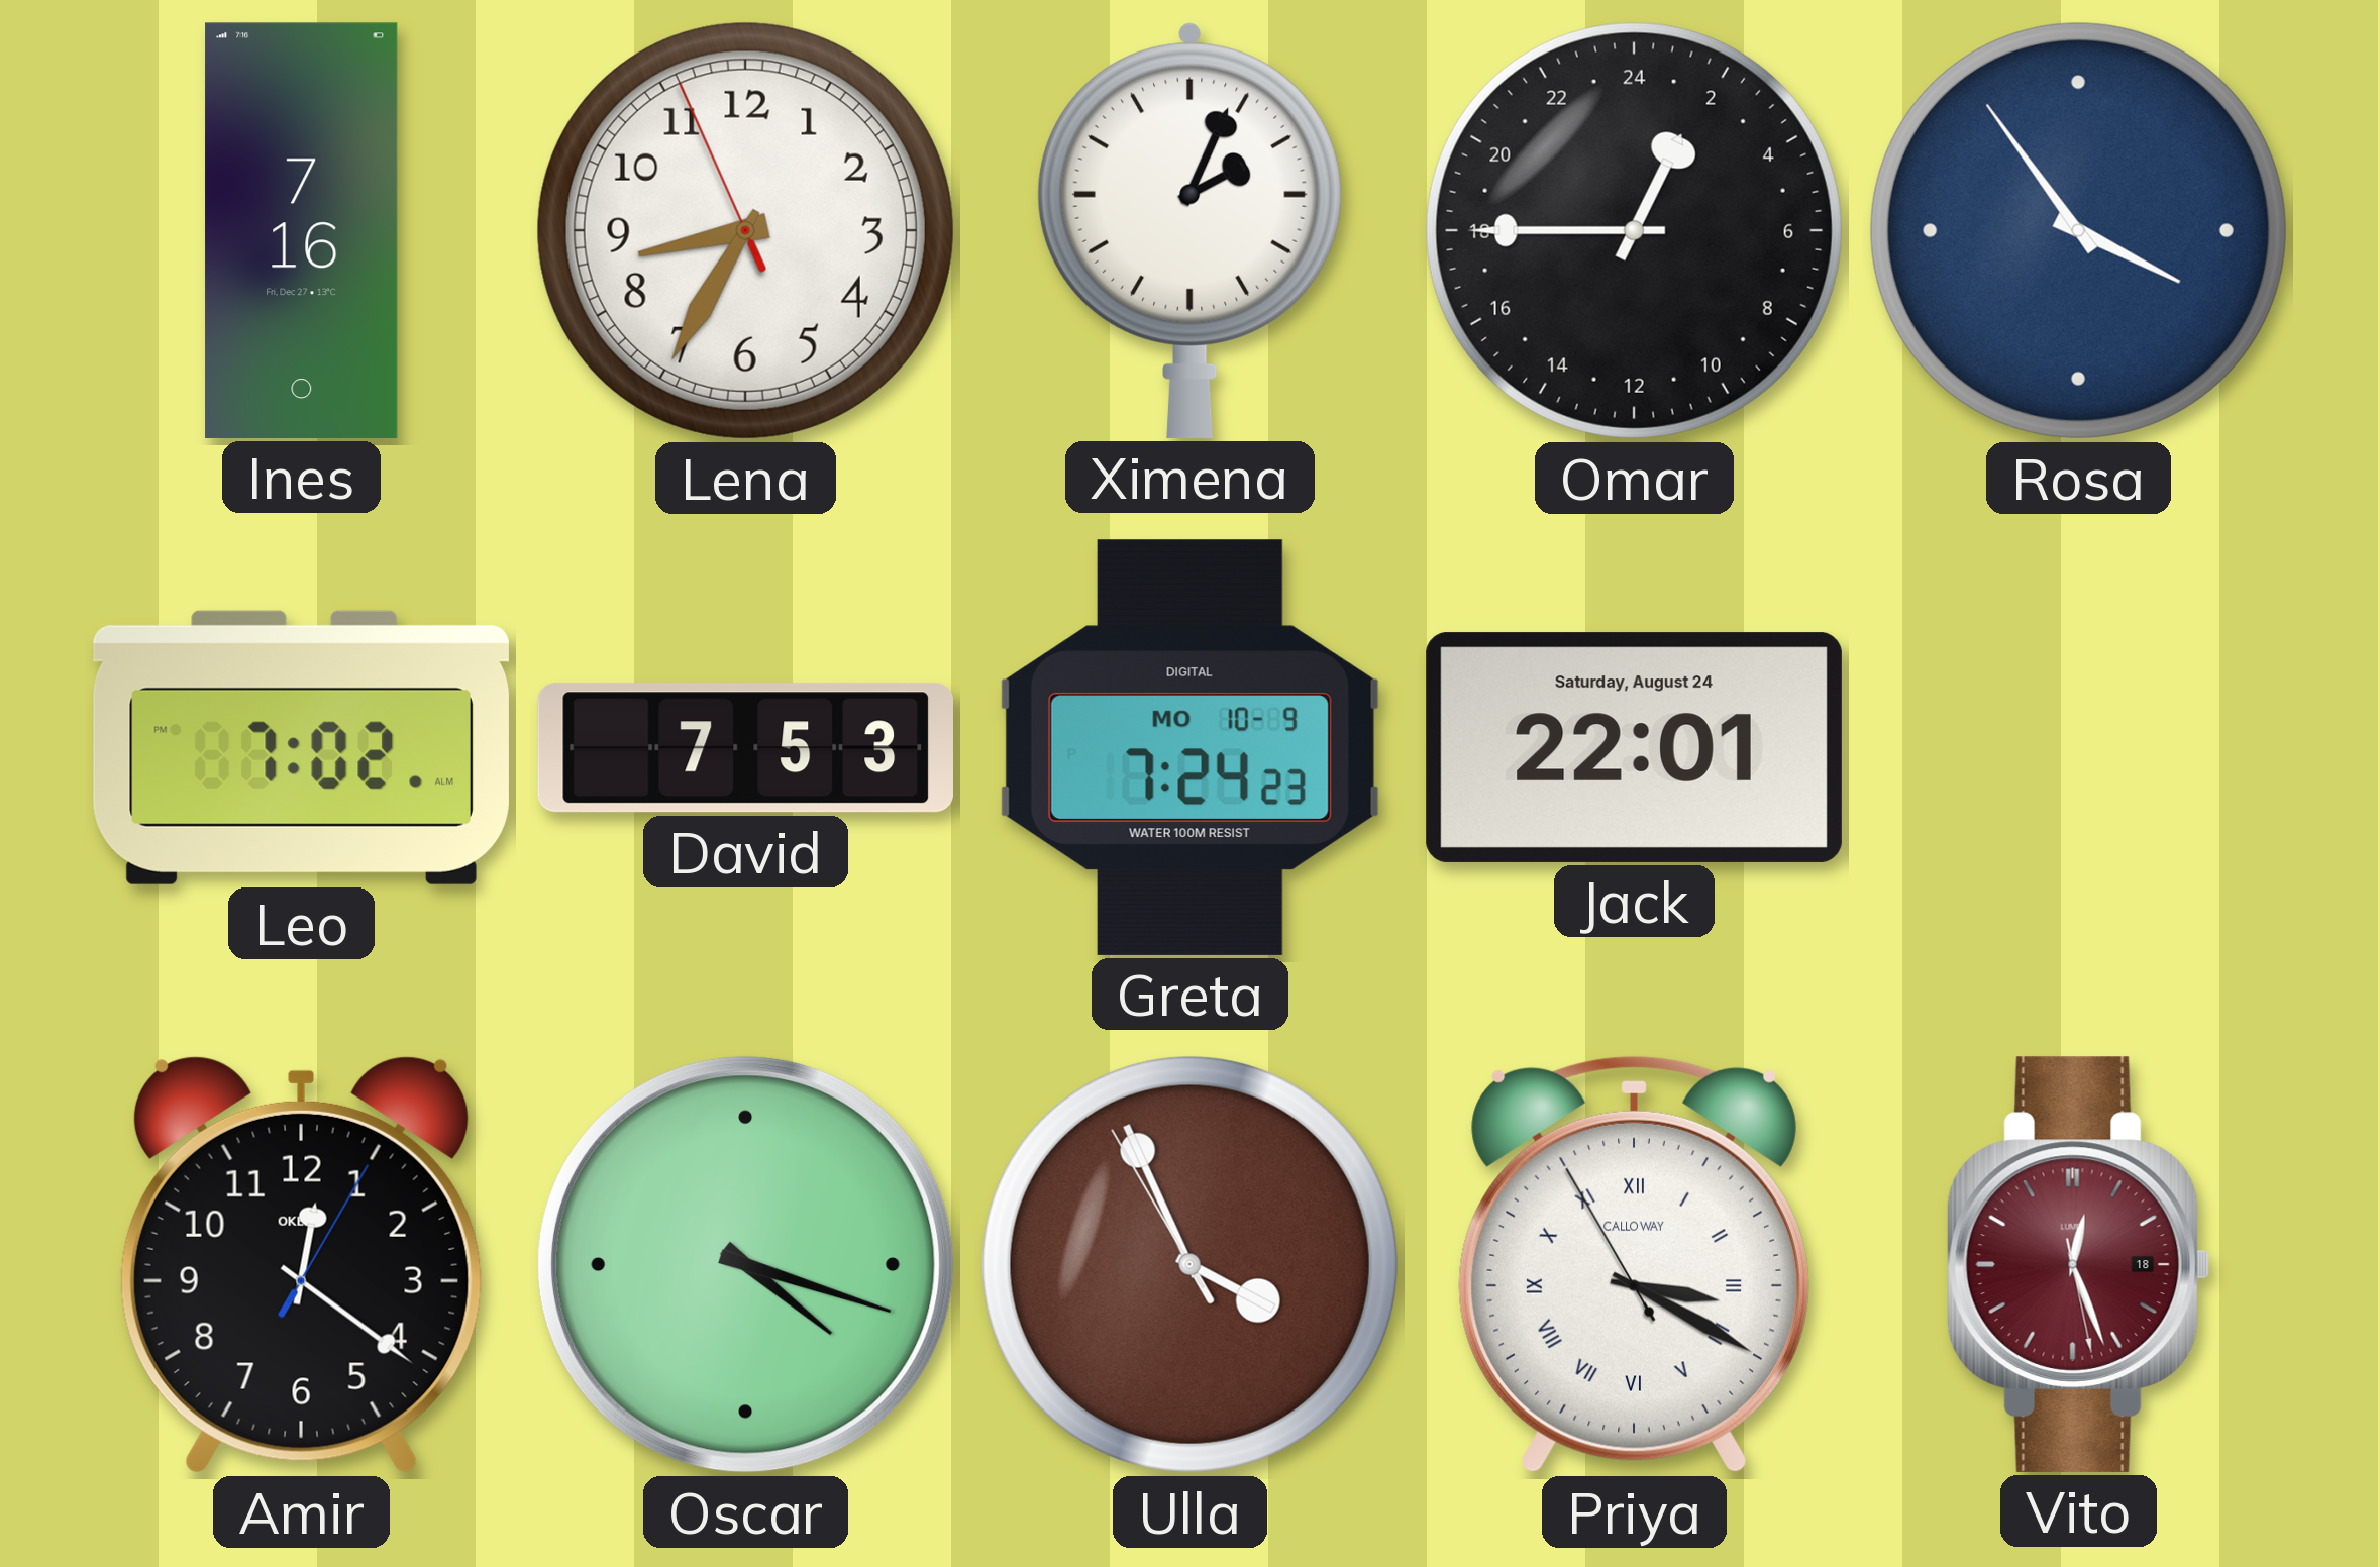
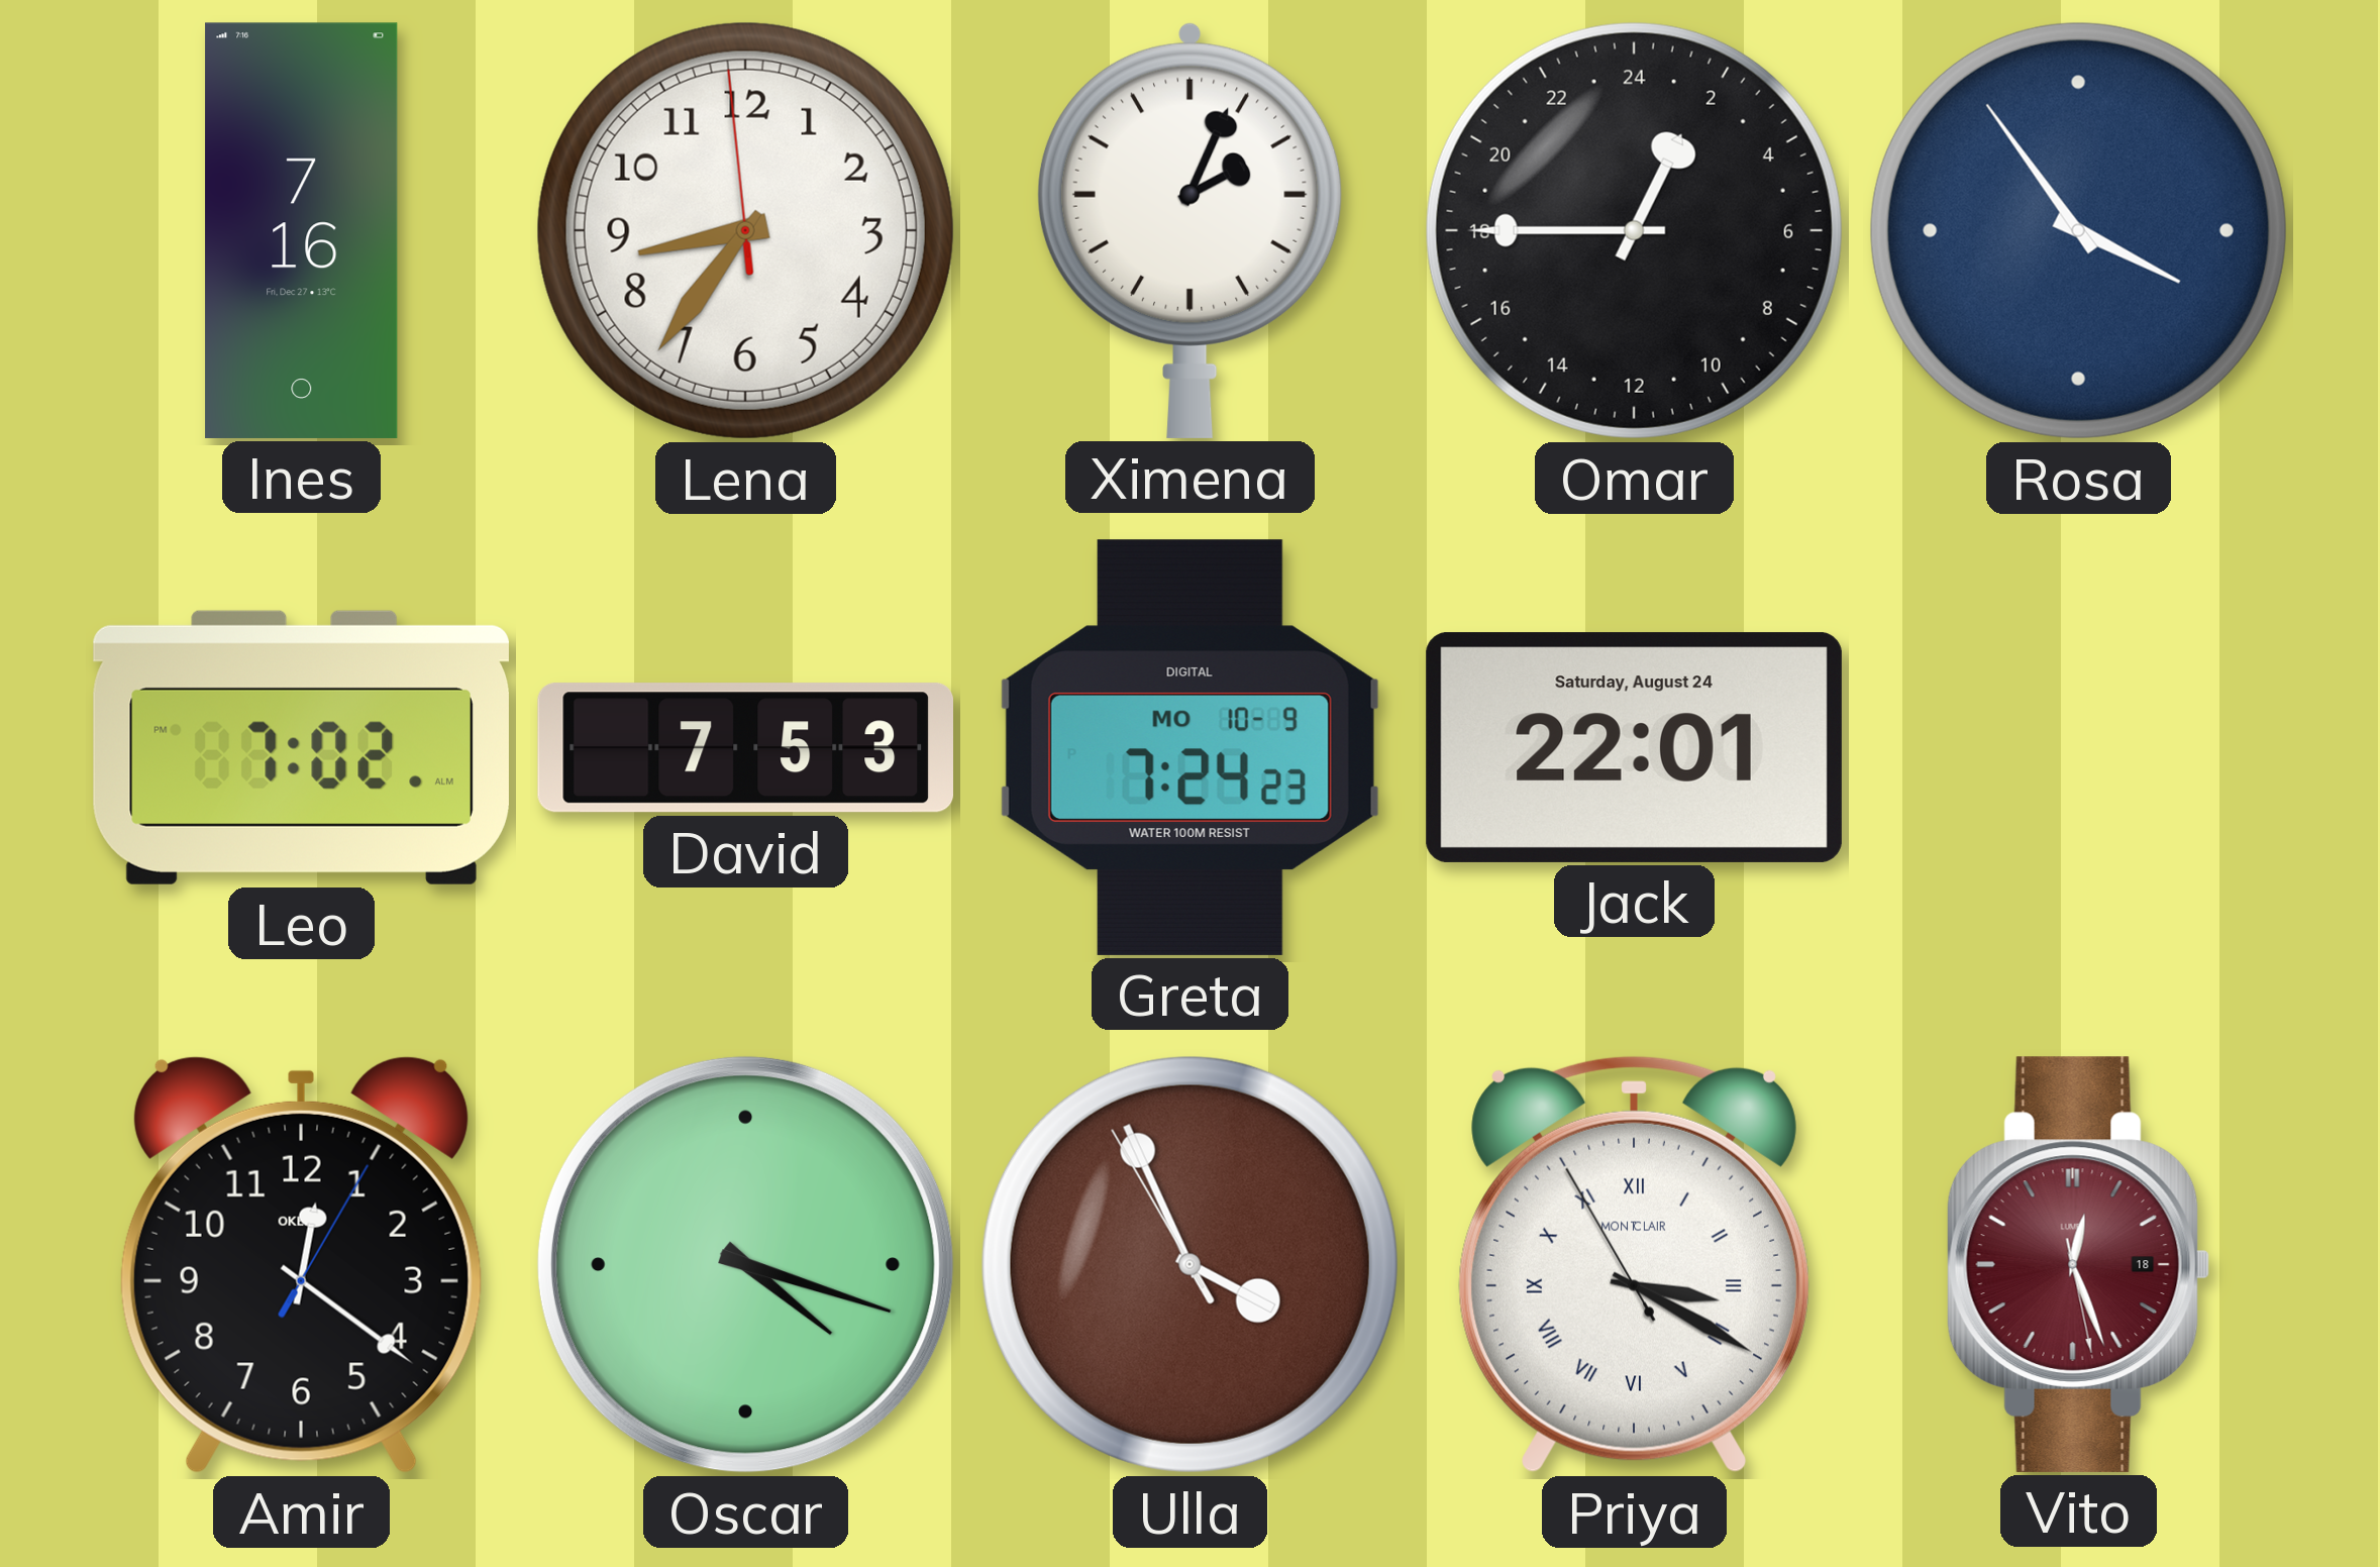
Lena: 8:34 -> 8:35
Priya brand: CALLOWAY -> MONTCLAIR
